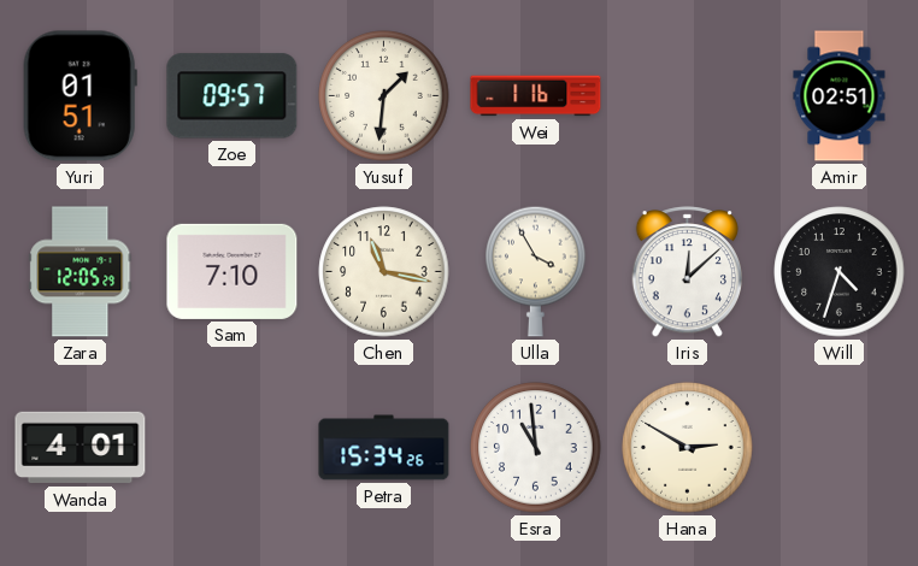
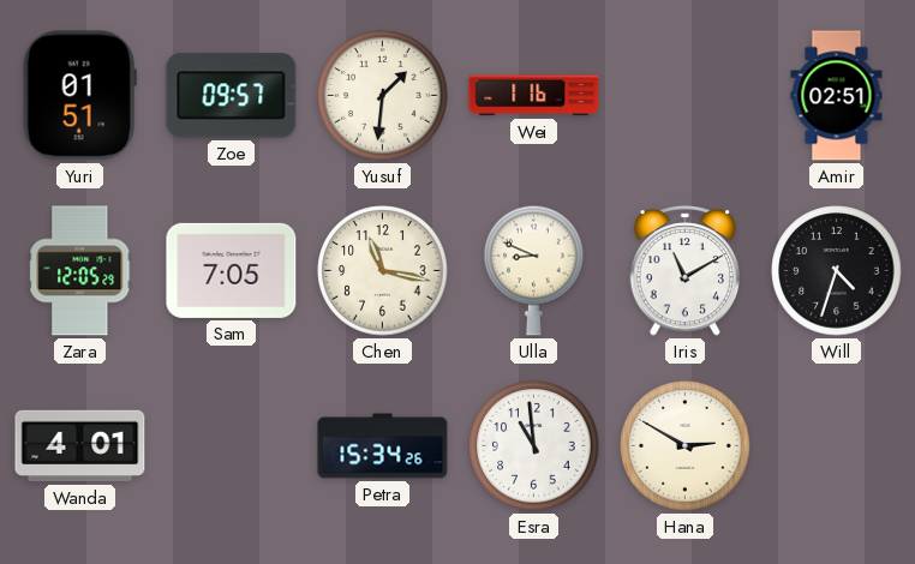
Sam: 7:10 -> 7:05
Ulla: 3:55 -> 8:49
Iris: 12:08 -> 11:10
